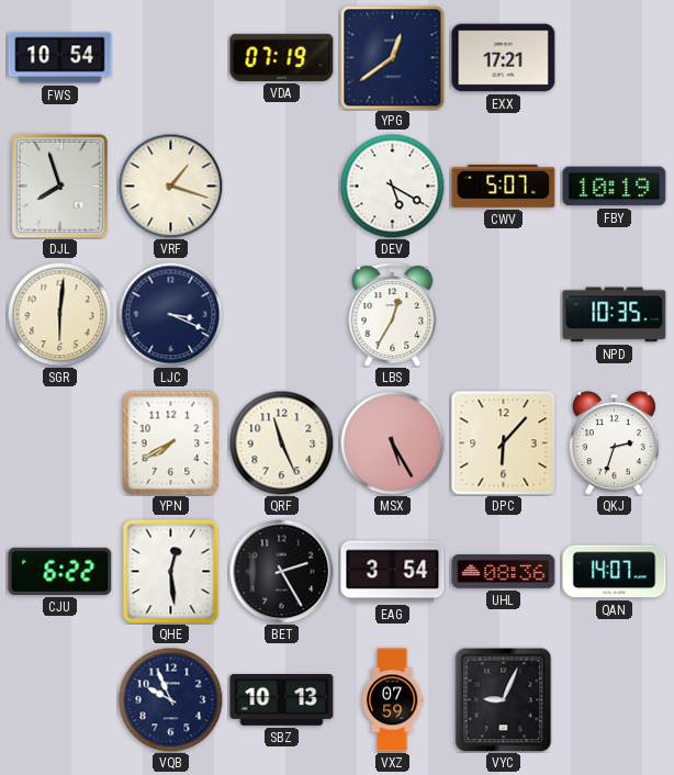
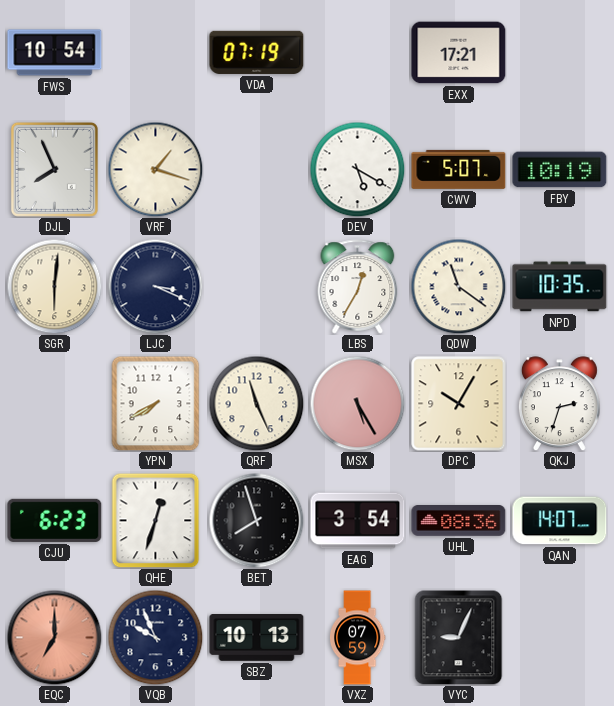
YPG: 12:39 -> none
DJL: 7:57 -> 7:56
QDW: none -> 11:21
DPC: 6:07 -> 10:05
CJU: 6:22 -> 6:23
QHE: 12:29 -> 12:33
BET: 2:25 -> 7:57
EQC: none -> 7:00
